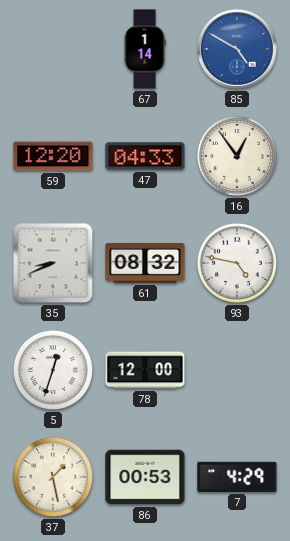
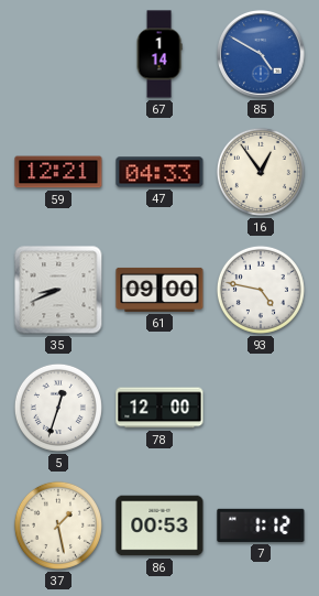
59: 12:20 -> 12:21
61: 08:32 -> 09:00
7: 4:29 -> 1:12
